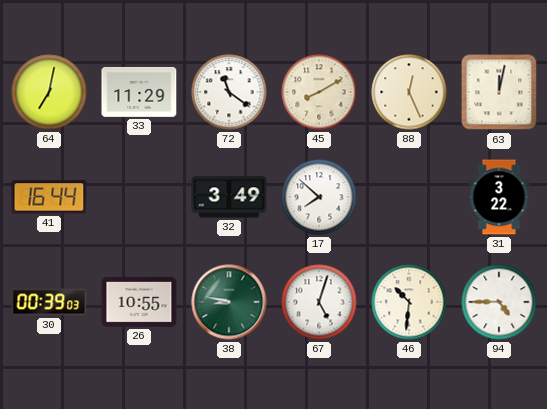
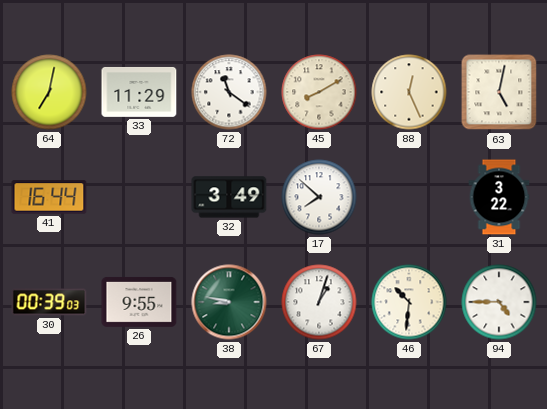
63: 12:02 -> 5:02
26: 10:55 -> 9:55
67: 5:03 -> 1:03
